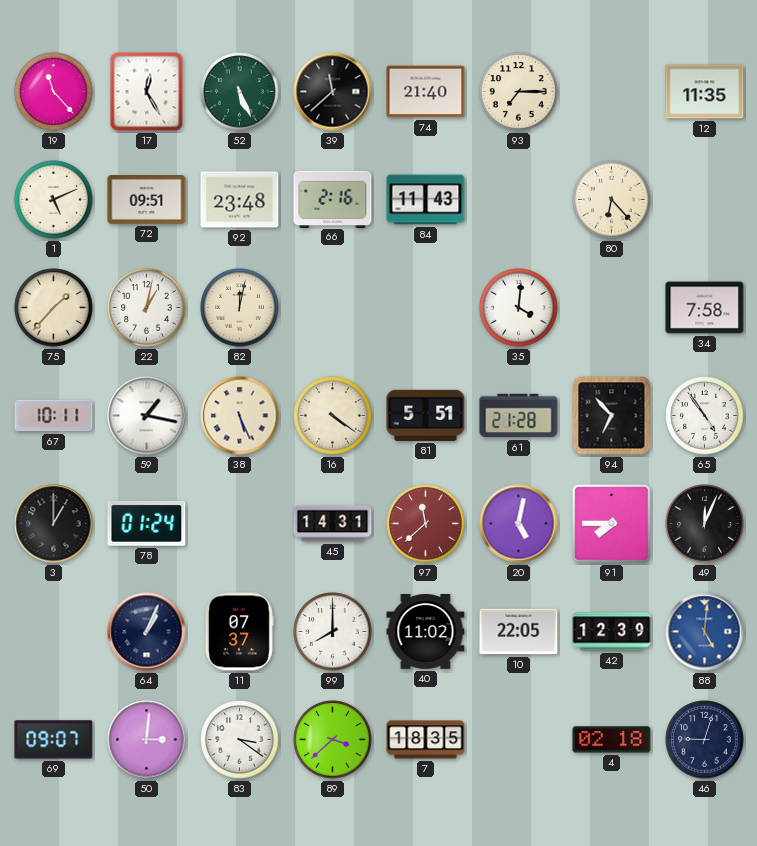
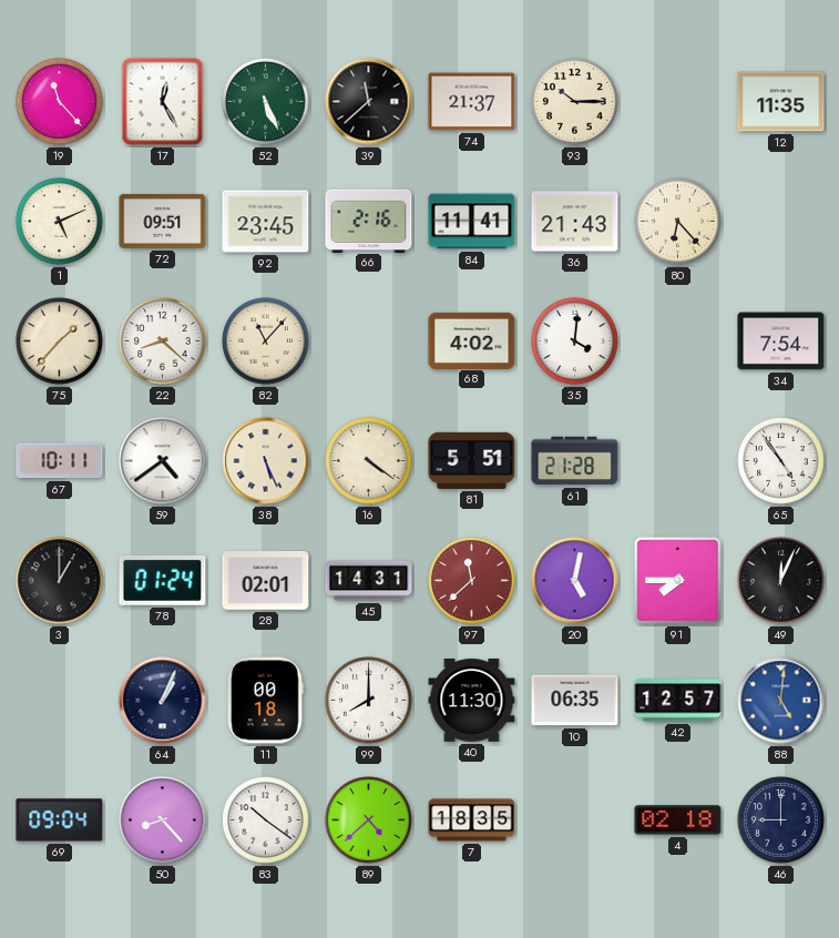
74: 21:40 -> 21:37
93: 7:15 -> 10:15
92: 23:48 -> 23:45
84: 11:43 -> 11:41
36: none -> 21:43
22: 1:02 -> 8:22
82: 12:02 -> 11:07
68: none -> 4:02
34: 7:58 -> 7:54
59: 1:17 -> 4:39
94: 6:53 -> none
28: none -> 02:01
11: 07:37 -> 00:18
40: 11:02 -> 11:30
10: 22:05 -> 06:35
42: 12:39 -> 12:57
69: 09:07 -> 09:04
50: 3:01 -> 8:23
83: 3:21 -> 10:21
89: 3:38 -> 4:38
46: 9:03 -> 9:00
